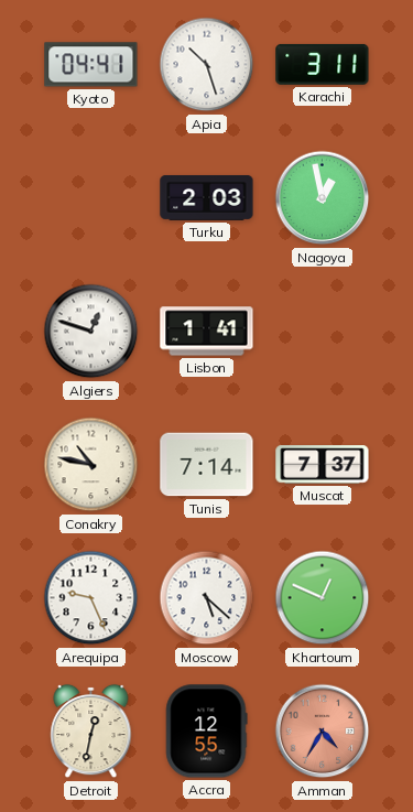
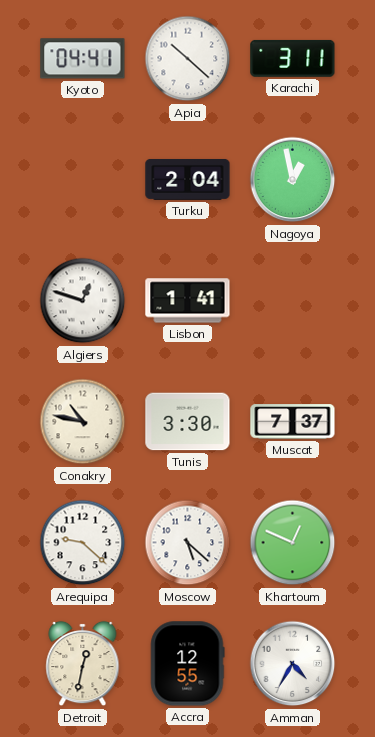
Apia: 10:27 -> 10:22
Turku: 2:03 -> 2:04
Tunis: 7:14 -> 3:30
Arequipa: 9:26 -> 9:22
Amman dial: salmon -> white
